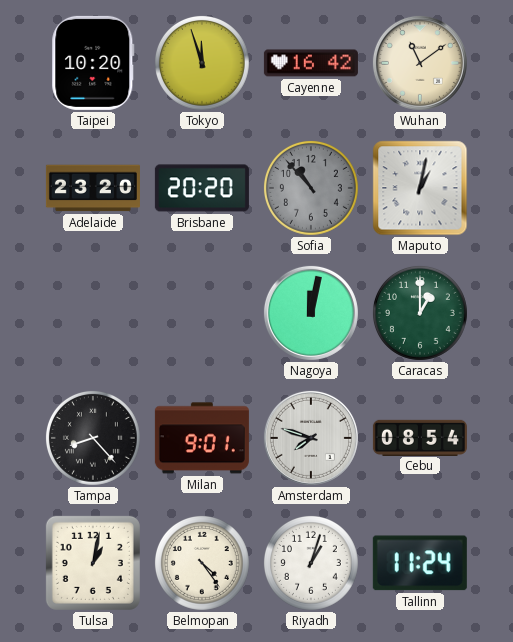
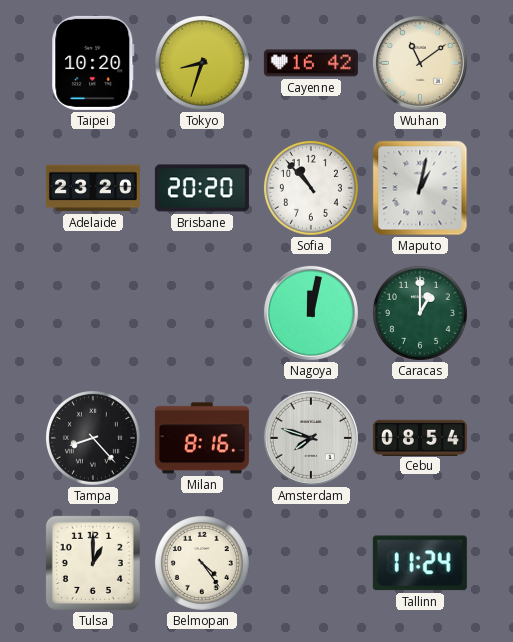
Tokyo: 11:57 -> 8:33
Sofia dial: grey -> white
Milan: 9:01 -> 8:16
Tulsa: 1:02 -> 1:00
Riyadh: 1:03 -> none
